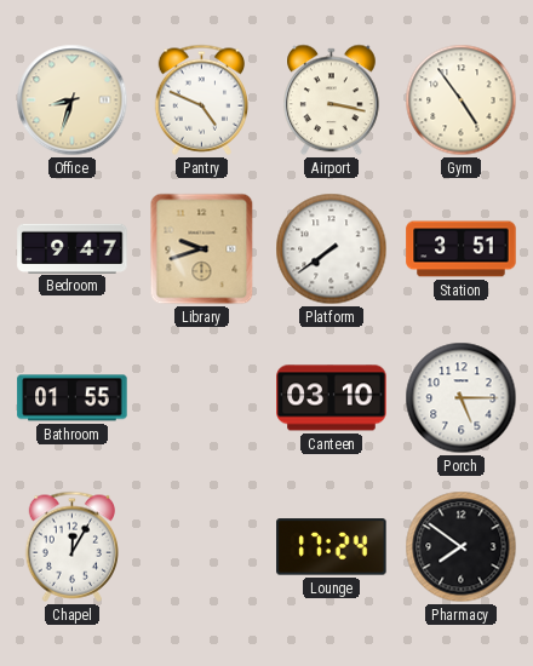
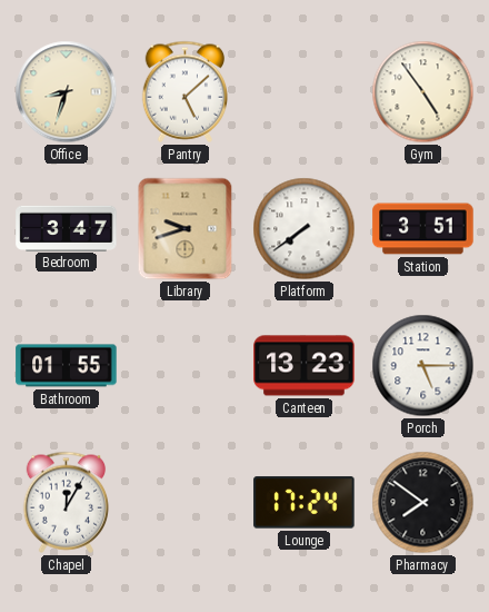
Pantry: 4:49 -> 5:08
Airport: 3:17 -> none
Bedroom: 9:47 -> 3:47
Canteen: 03:10 -> 13:23
